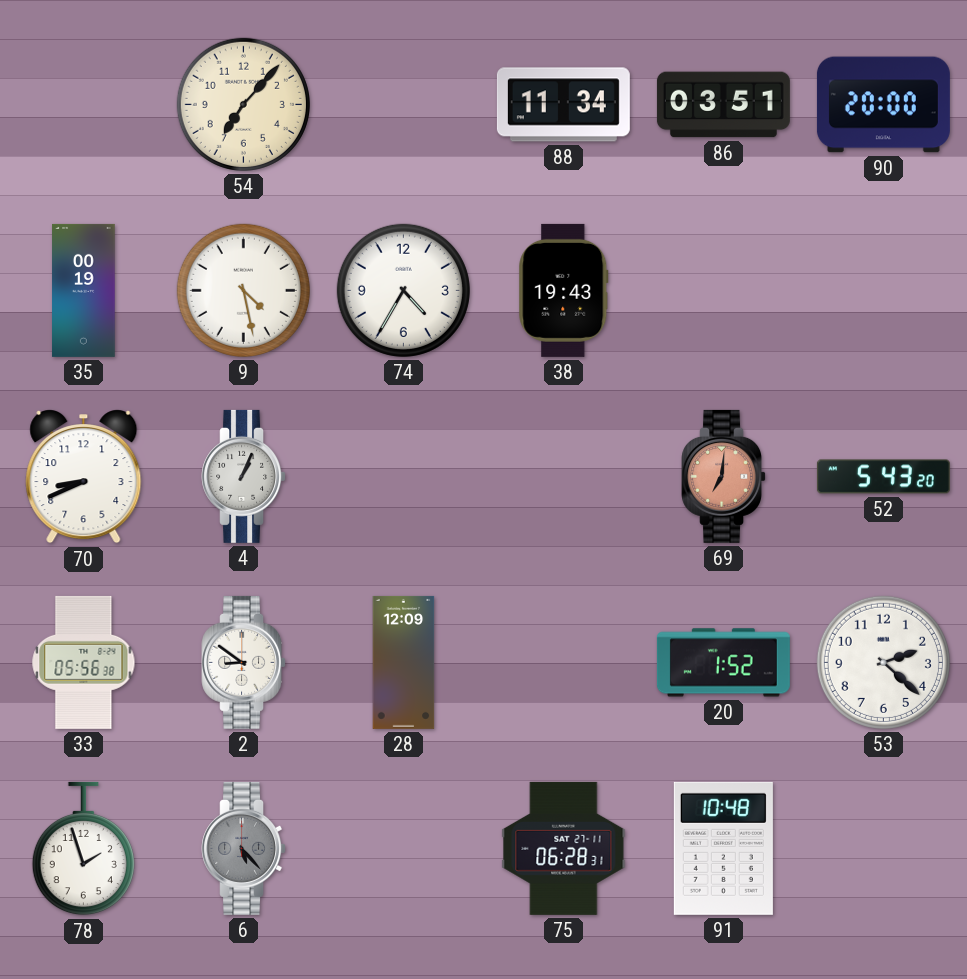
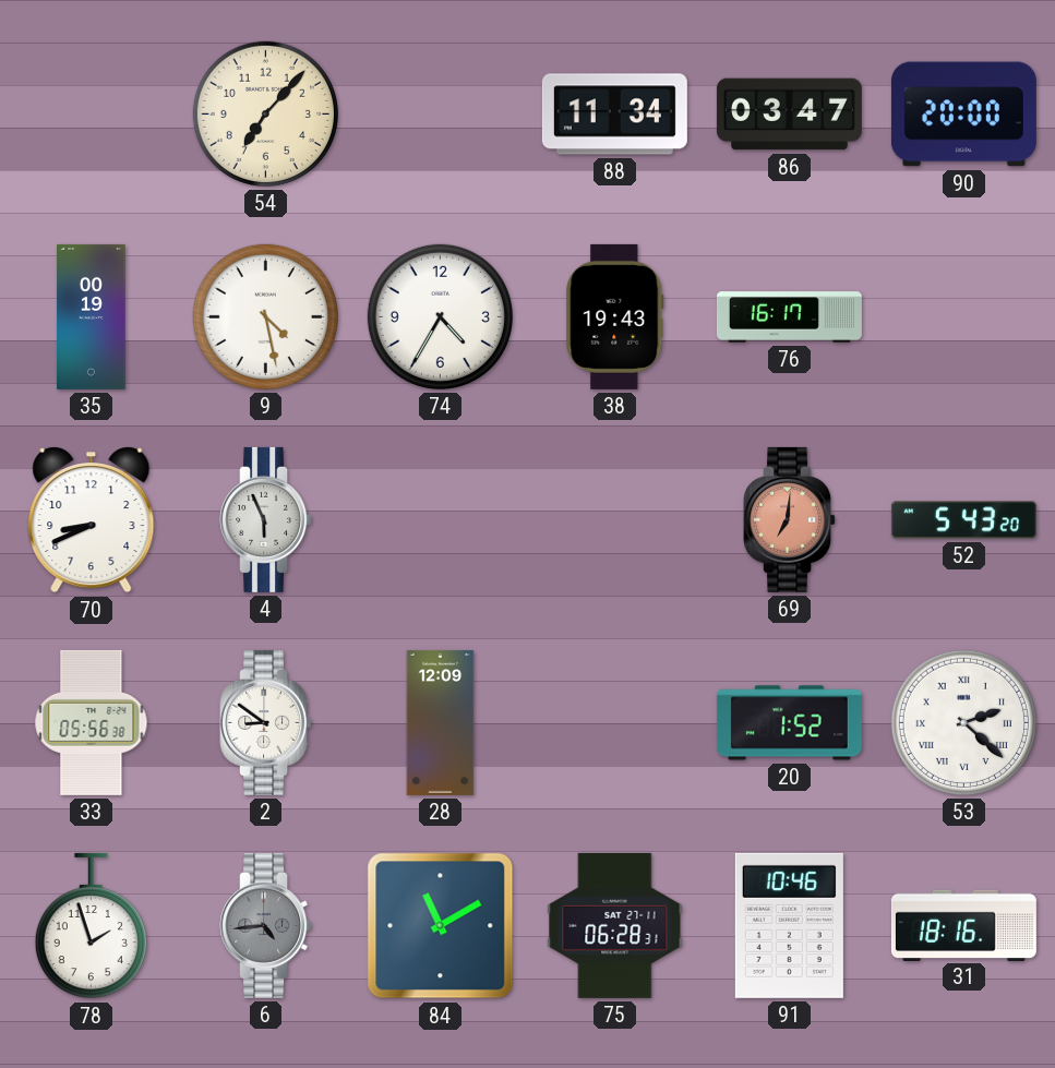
86: 03:51 -> 03:47
76: none -> 16:17
4: 1:04 -> 5:56
53 numerals: Arabic -> Roman
6: 5:23 -> 4:44
84: none -> 11:10
91: 10:48 -> 10:46
31: none -> 18:16
